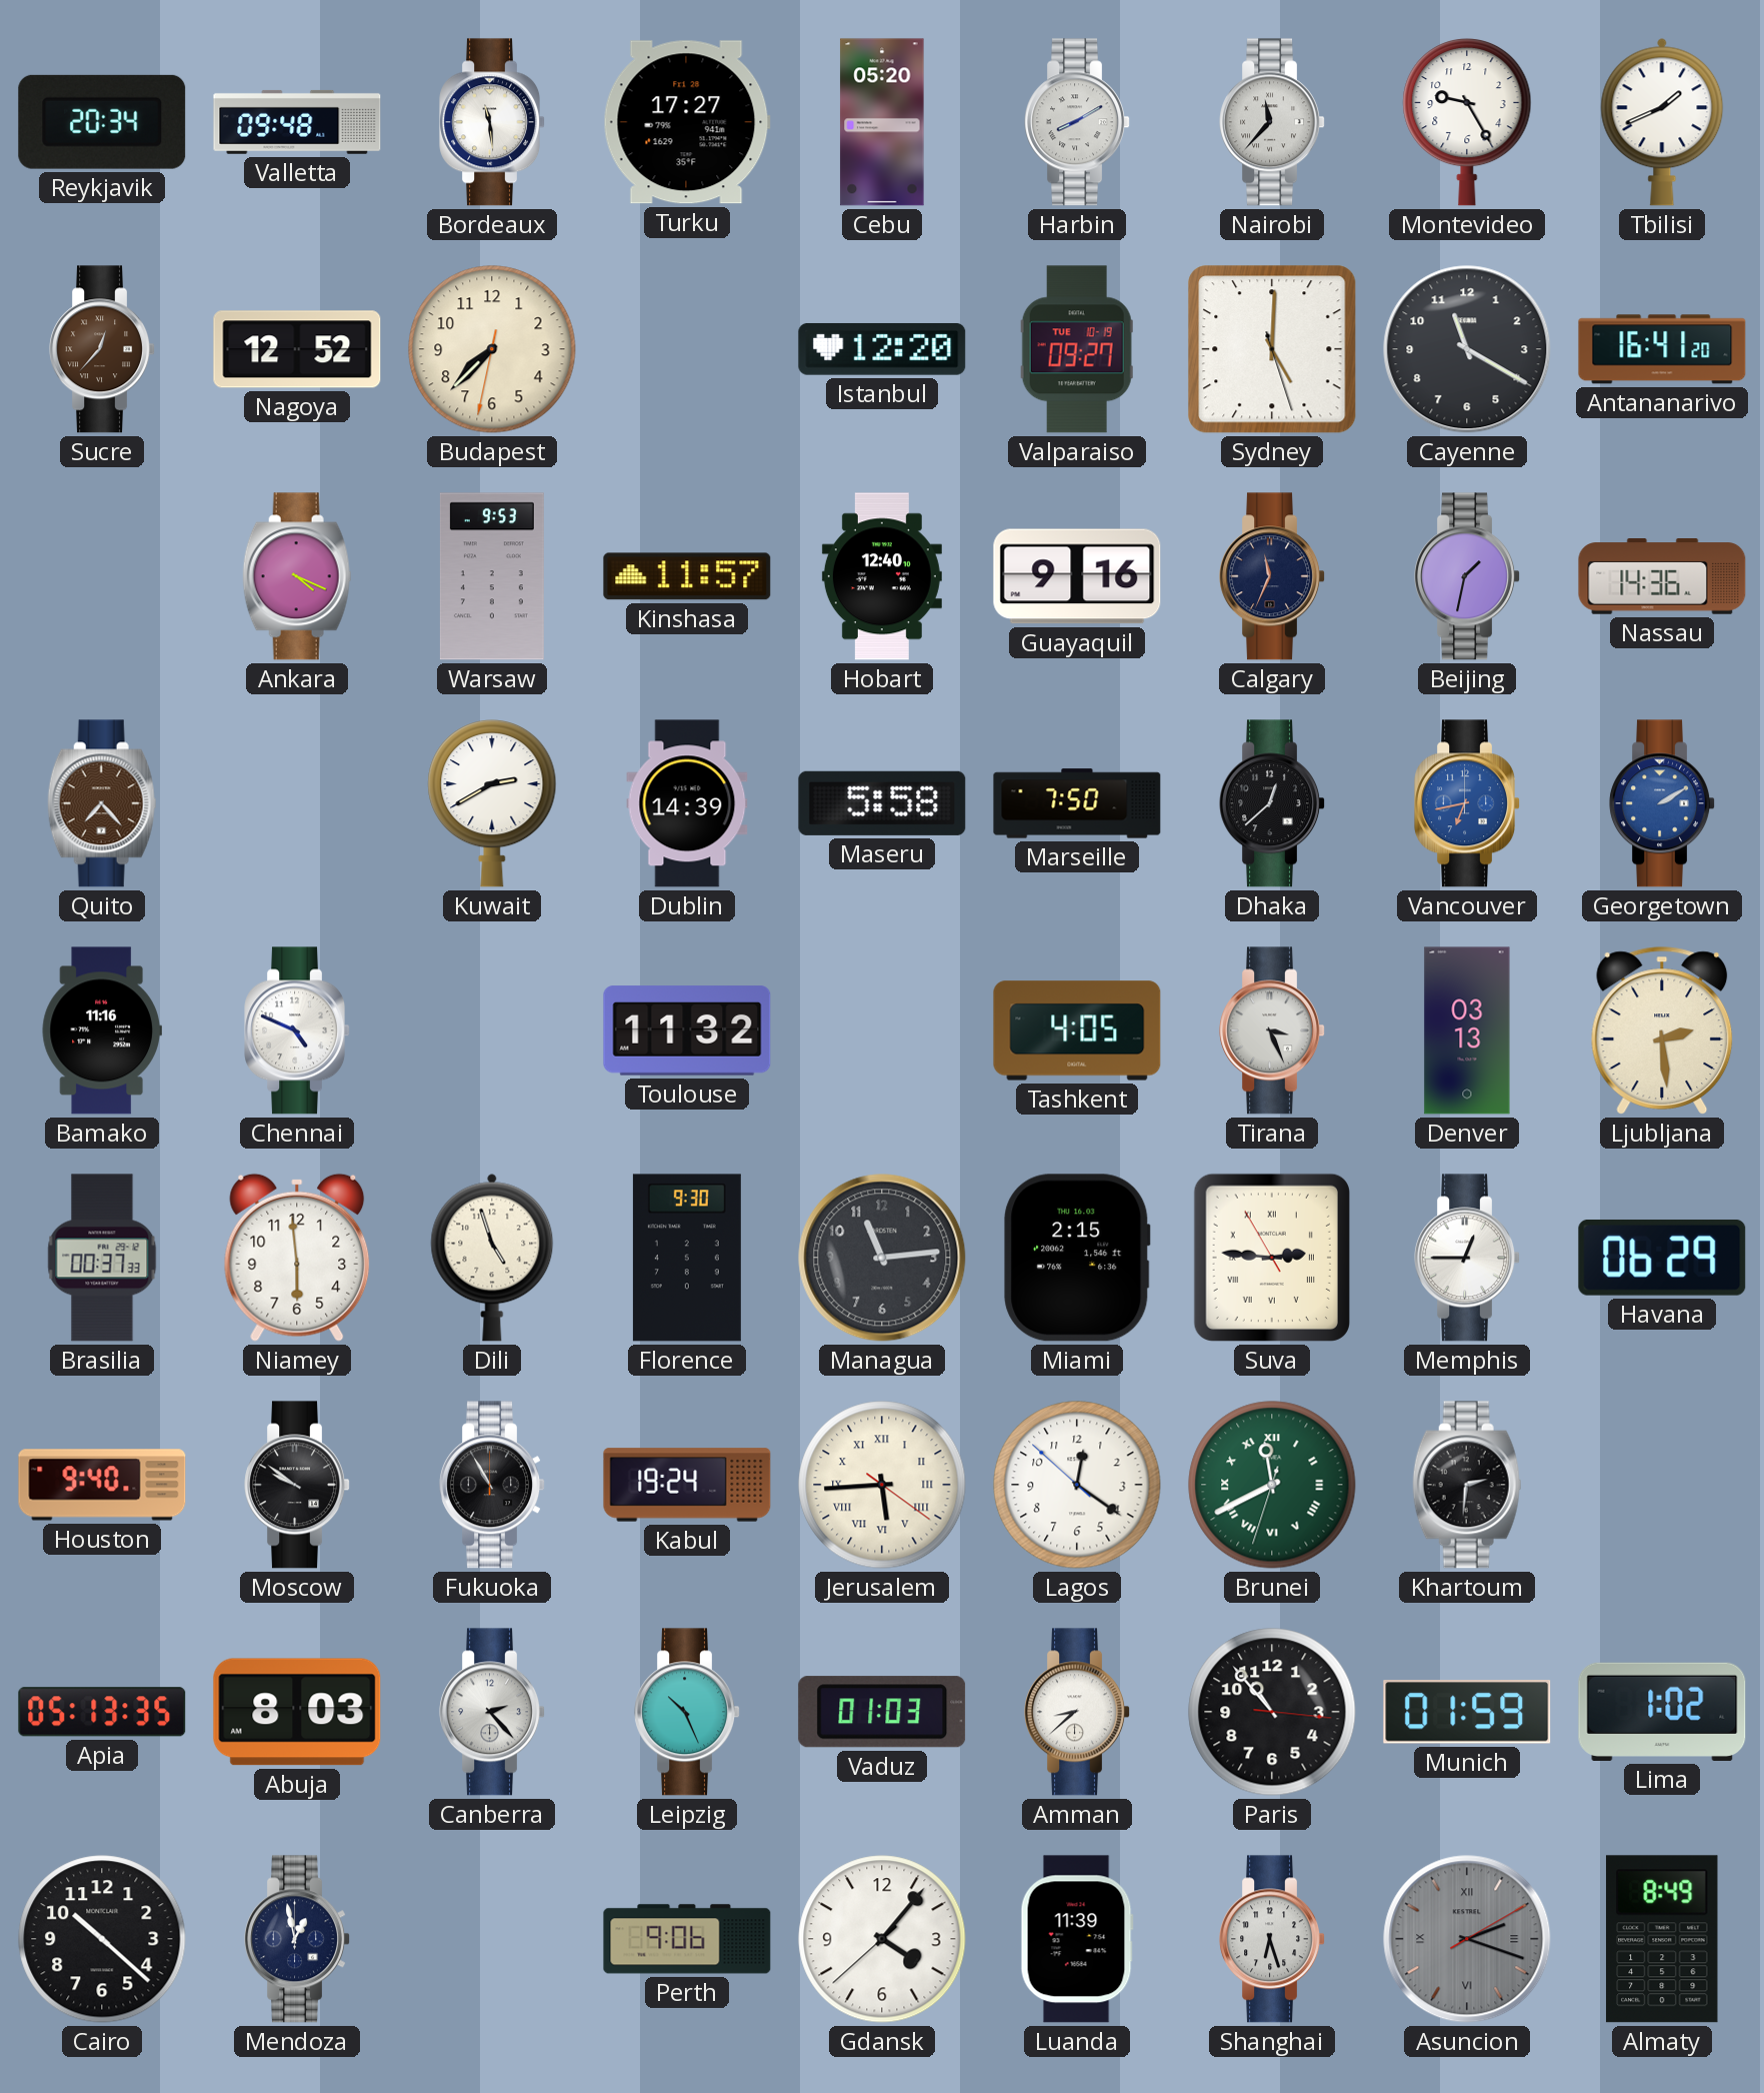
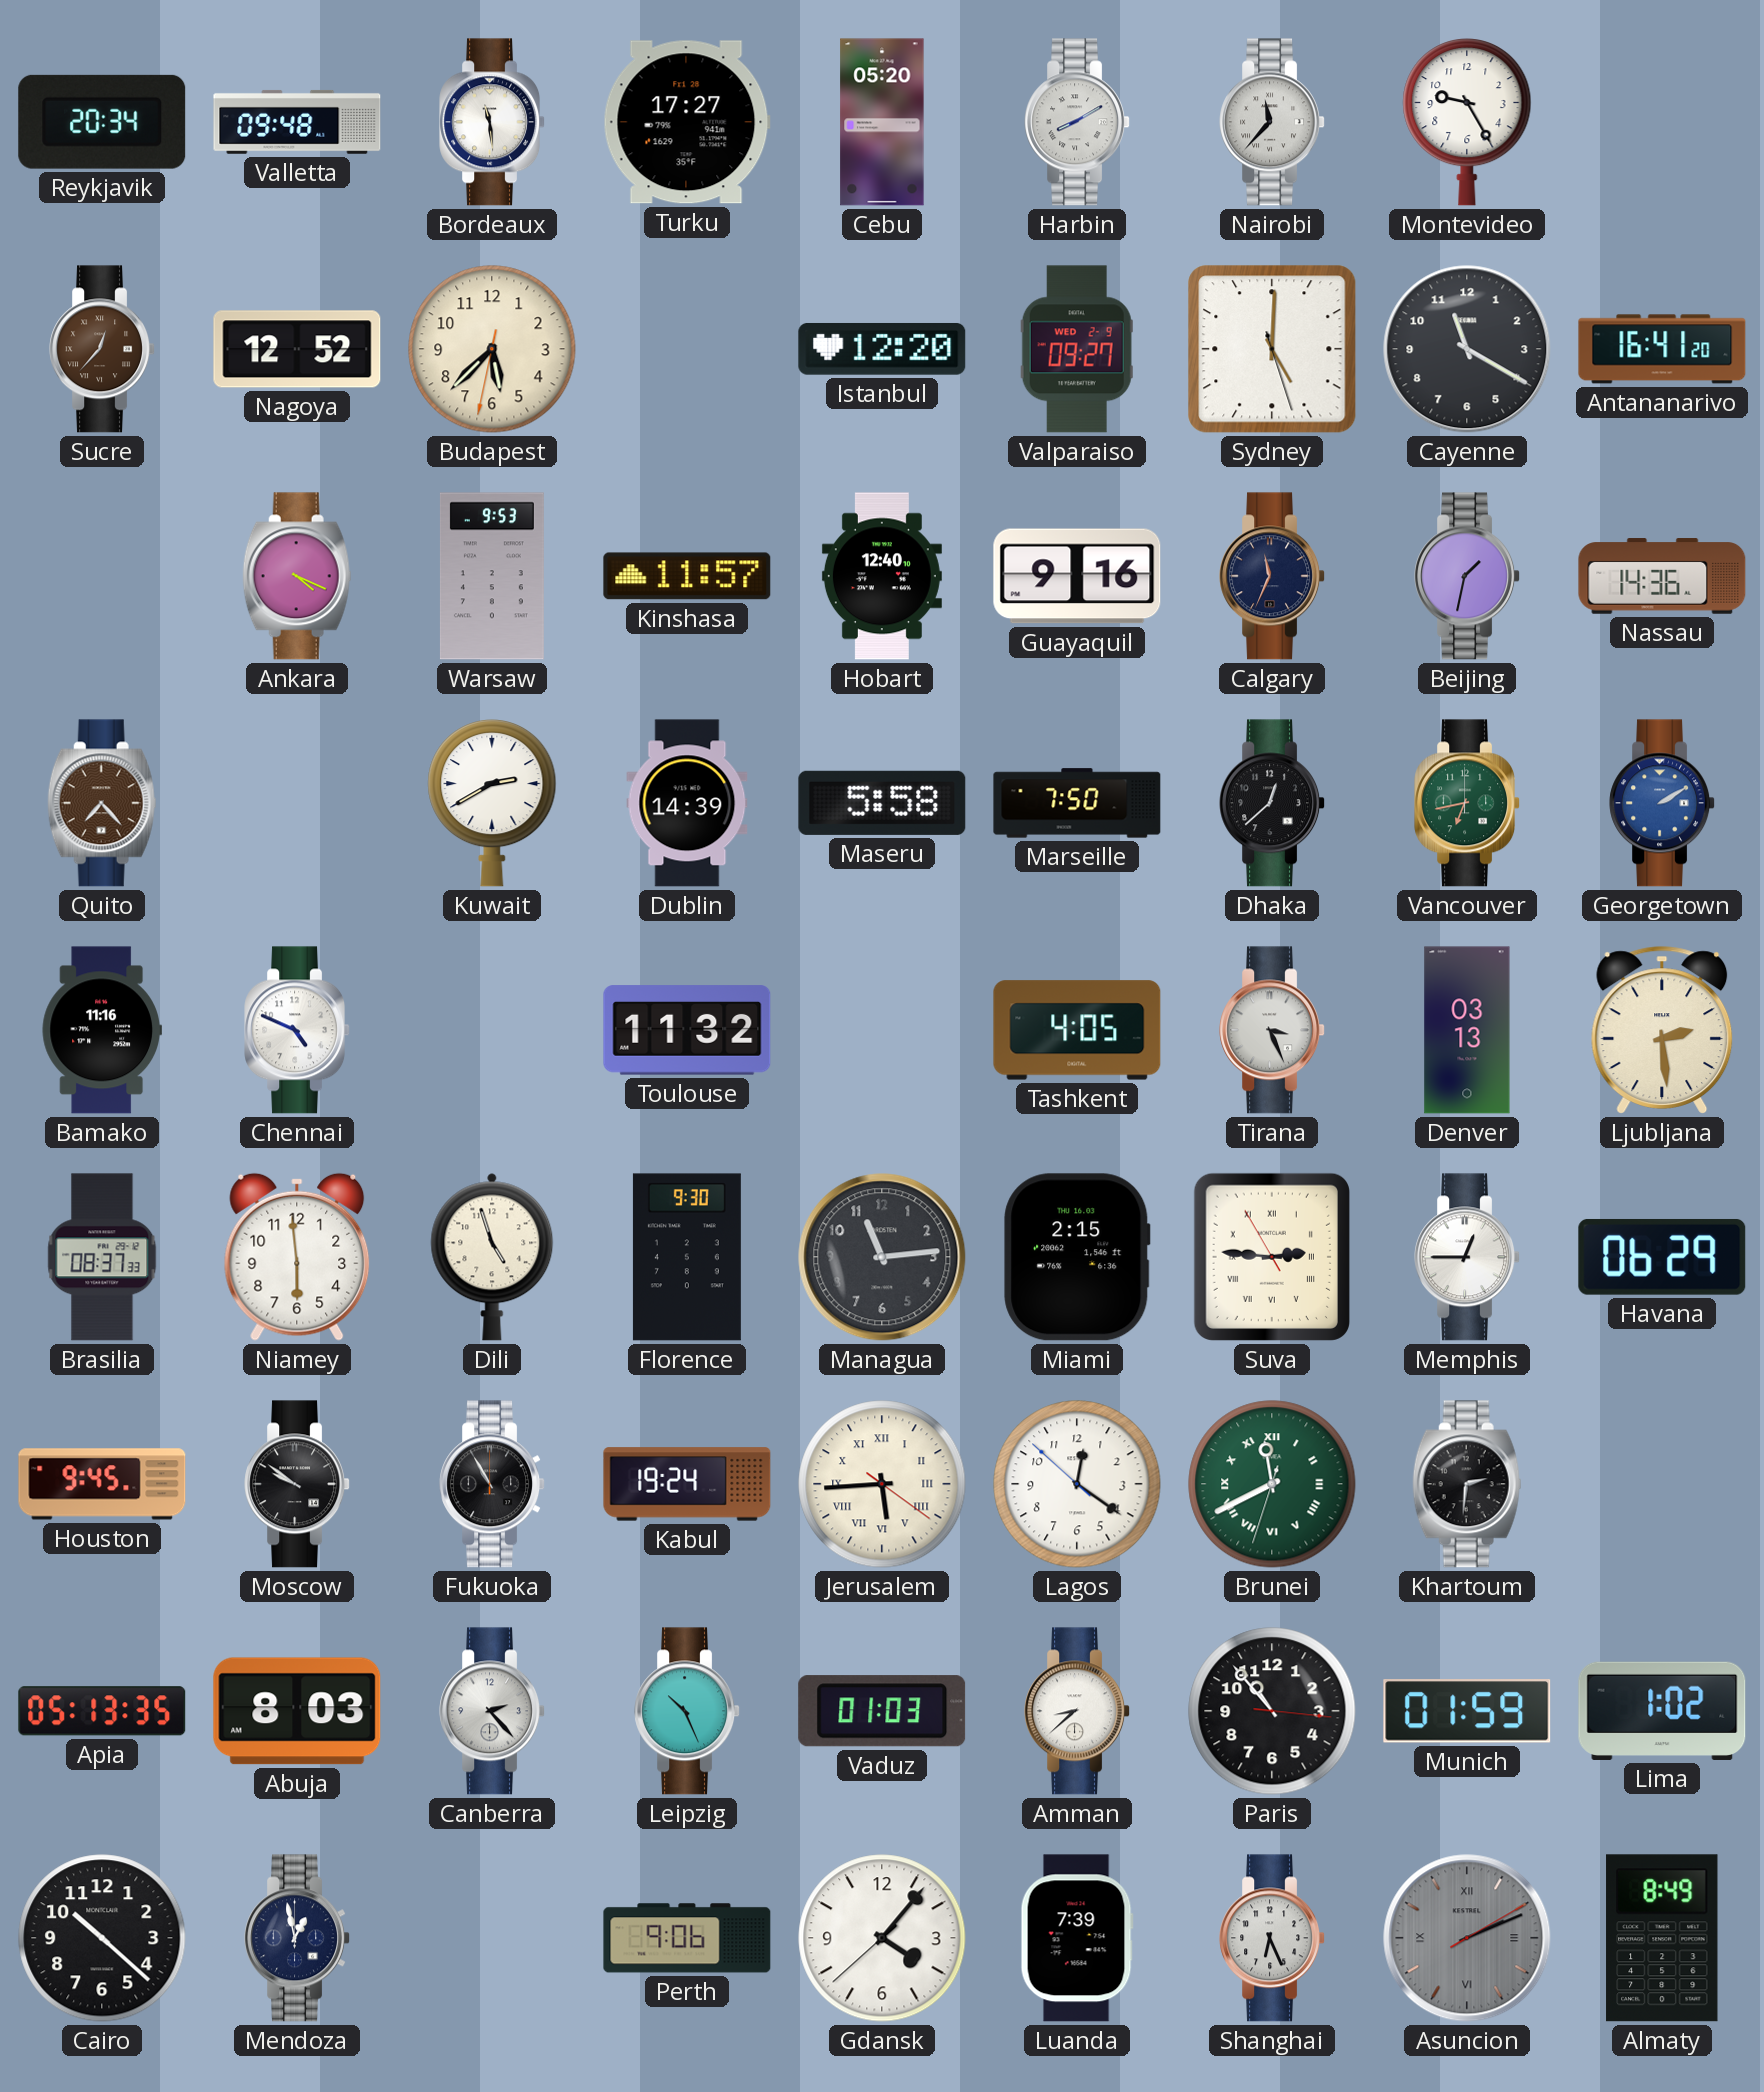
Tbilisi: 1:41 -> none
Budapest: 7:37 -> 5:37
Valparaiso date: TUE 10-19 -> WED 2-9
Vancouver dial: blue -> green
Brasilia: 00:37 -> 08:37
Houston: 9:40 -> 9:45
Luanda: 11:39 -> 7:39
Shanghai: 6:27 -> 6:26
Asuncion: 2:18 -> 2:11
